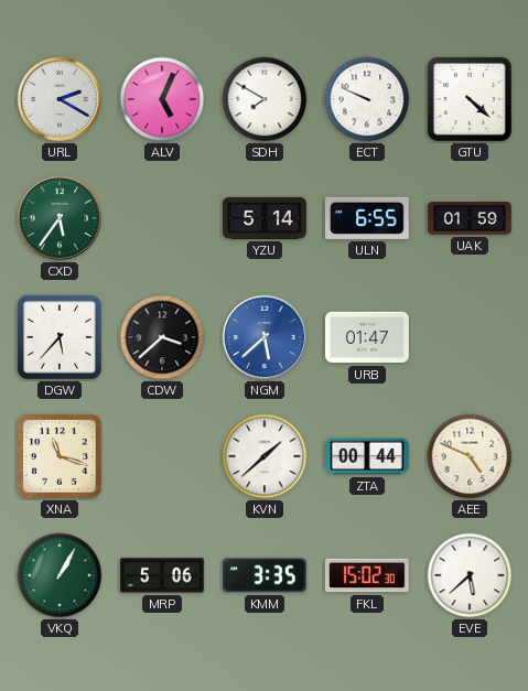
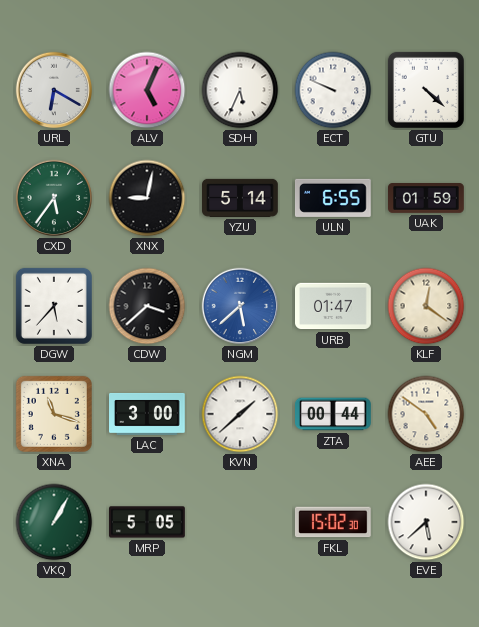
URL: 2:20 -> 6:20
SDH: 7:50 -> 5:34
XNX: none -> 9:02
KLF: none -> 12:21
LAC: none -> 3:00
AEE: 4:49 -> 4:51
MRP: 5:06 -> 5:05
KMM: 3:35 -> none
